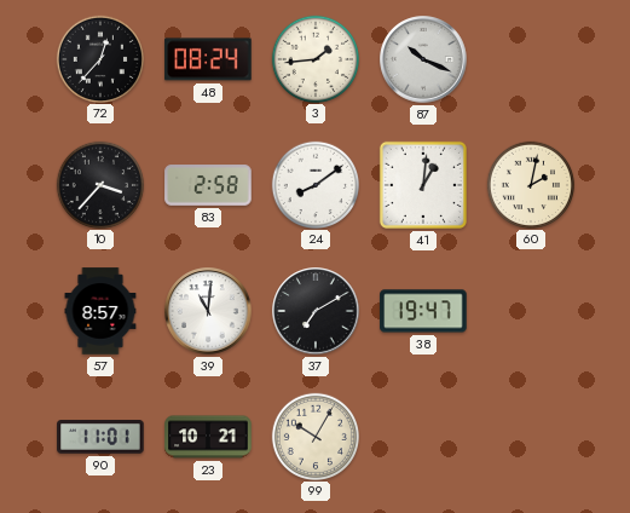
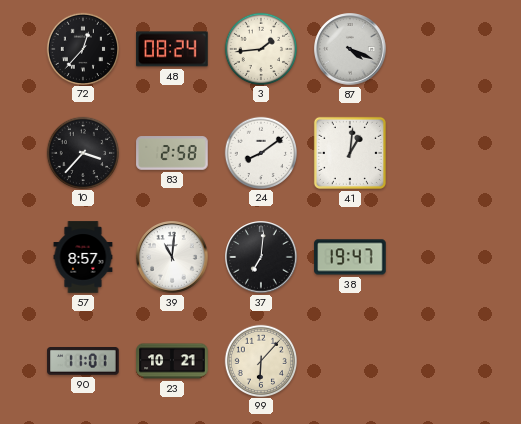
87: 10:19 -> 4:19
60: 2:02 -> none
37: 7:10 -> 7:01
99: 10:05 -> 6:07
